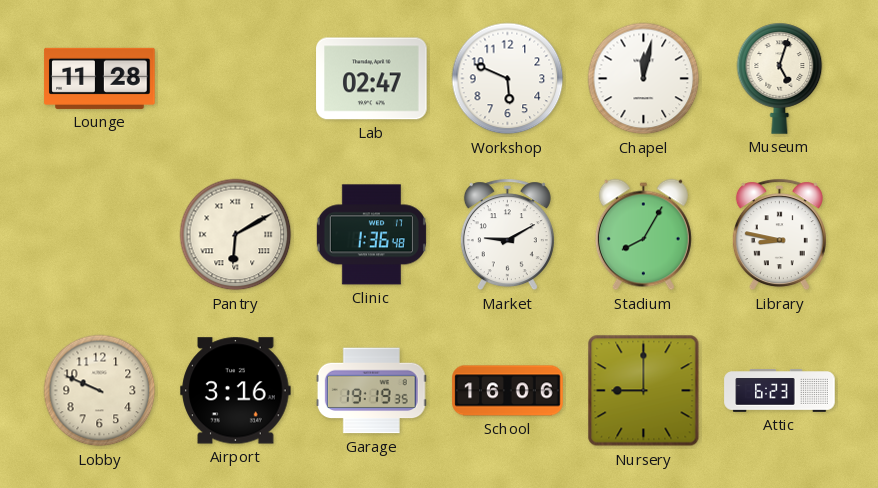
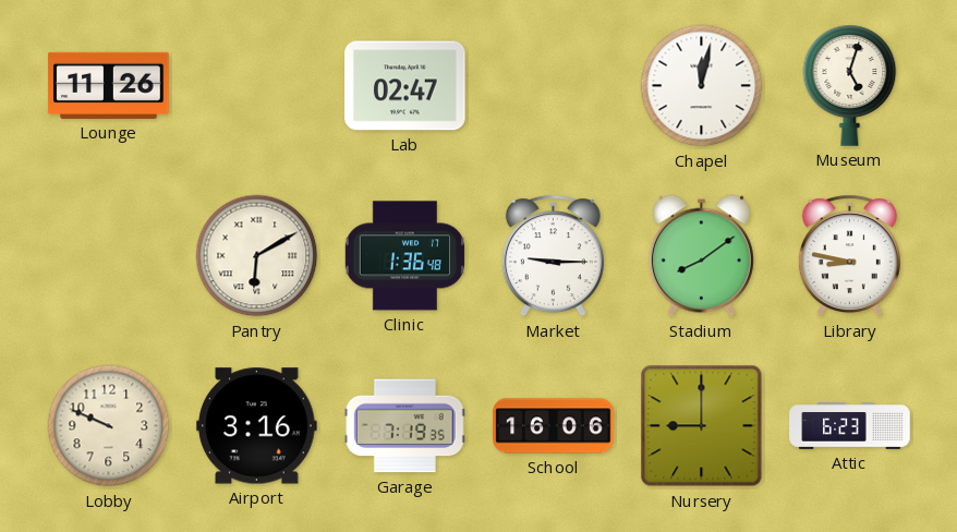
Lounge: 11:28 -> 11:26
Workshop: 5:49 -> none
Market: 9:10 -> 9:15
Stadium: 8:05 -> 8:09
Garage: 19:19 -> 7:19
